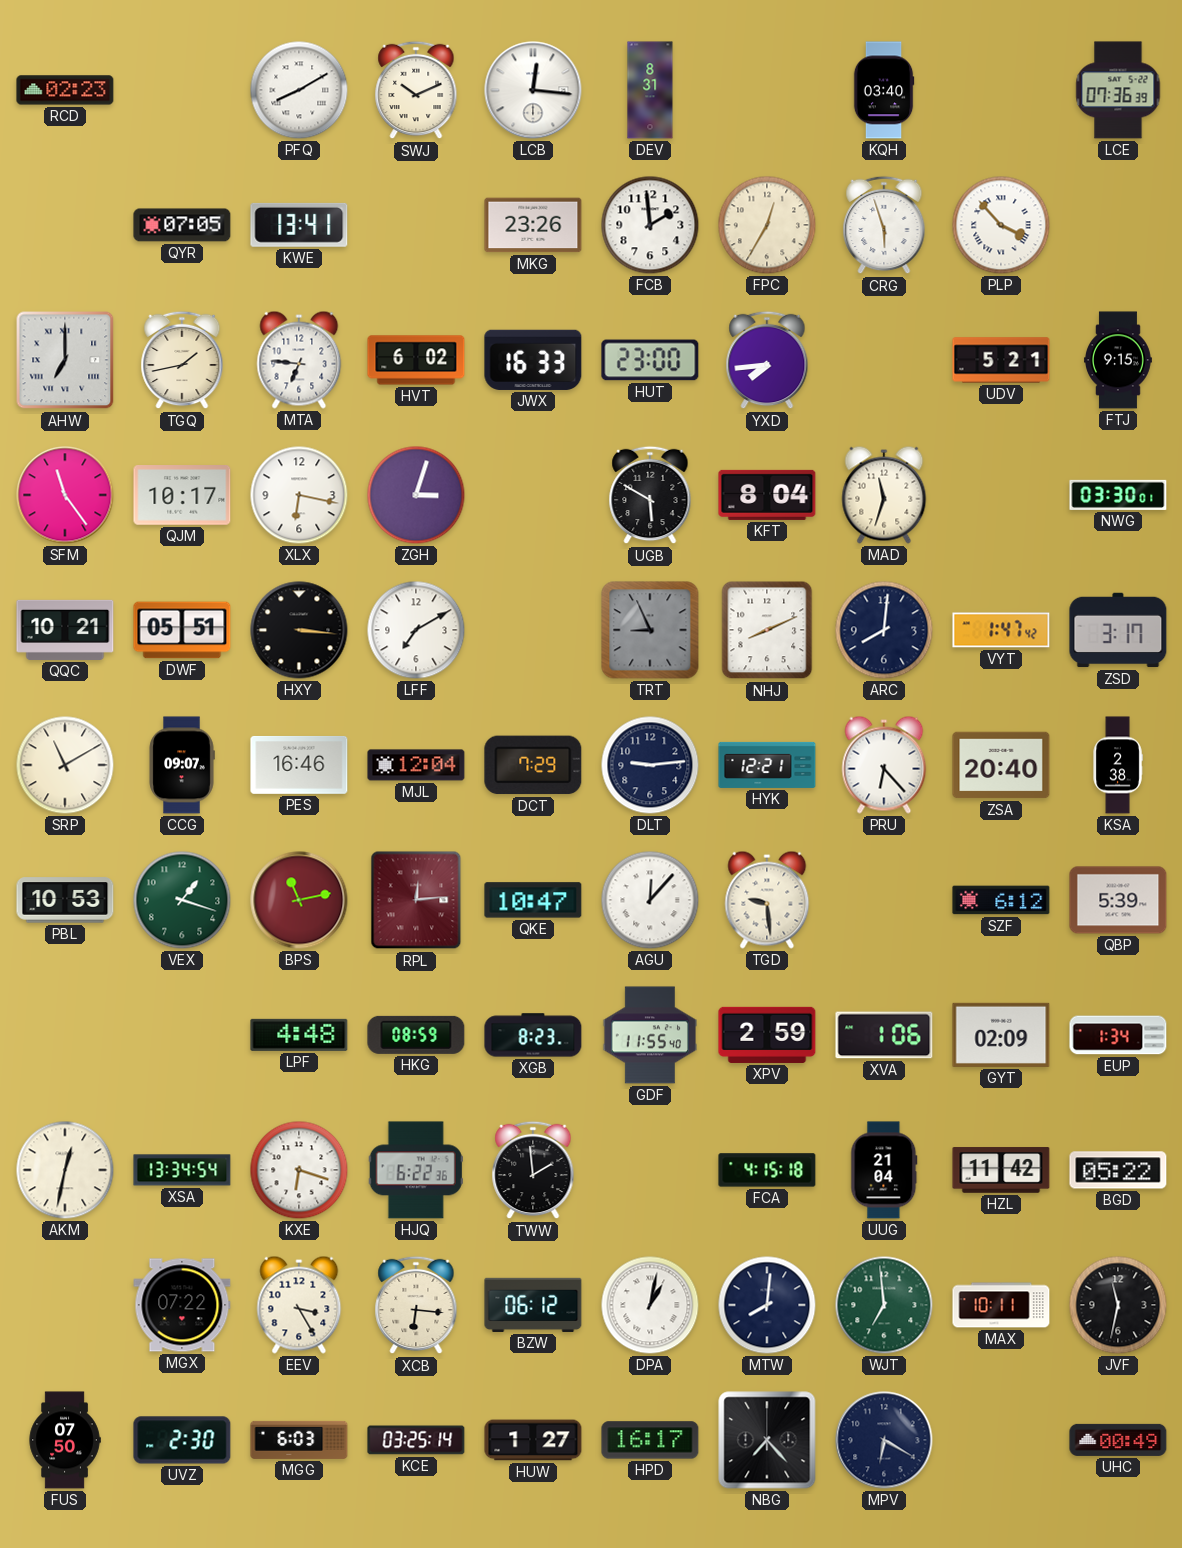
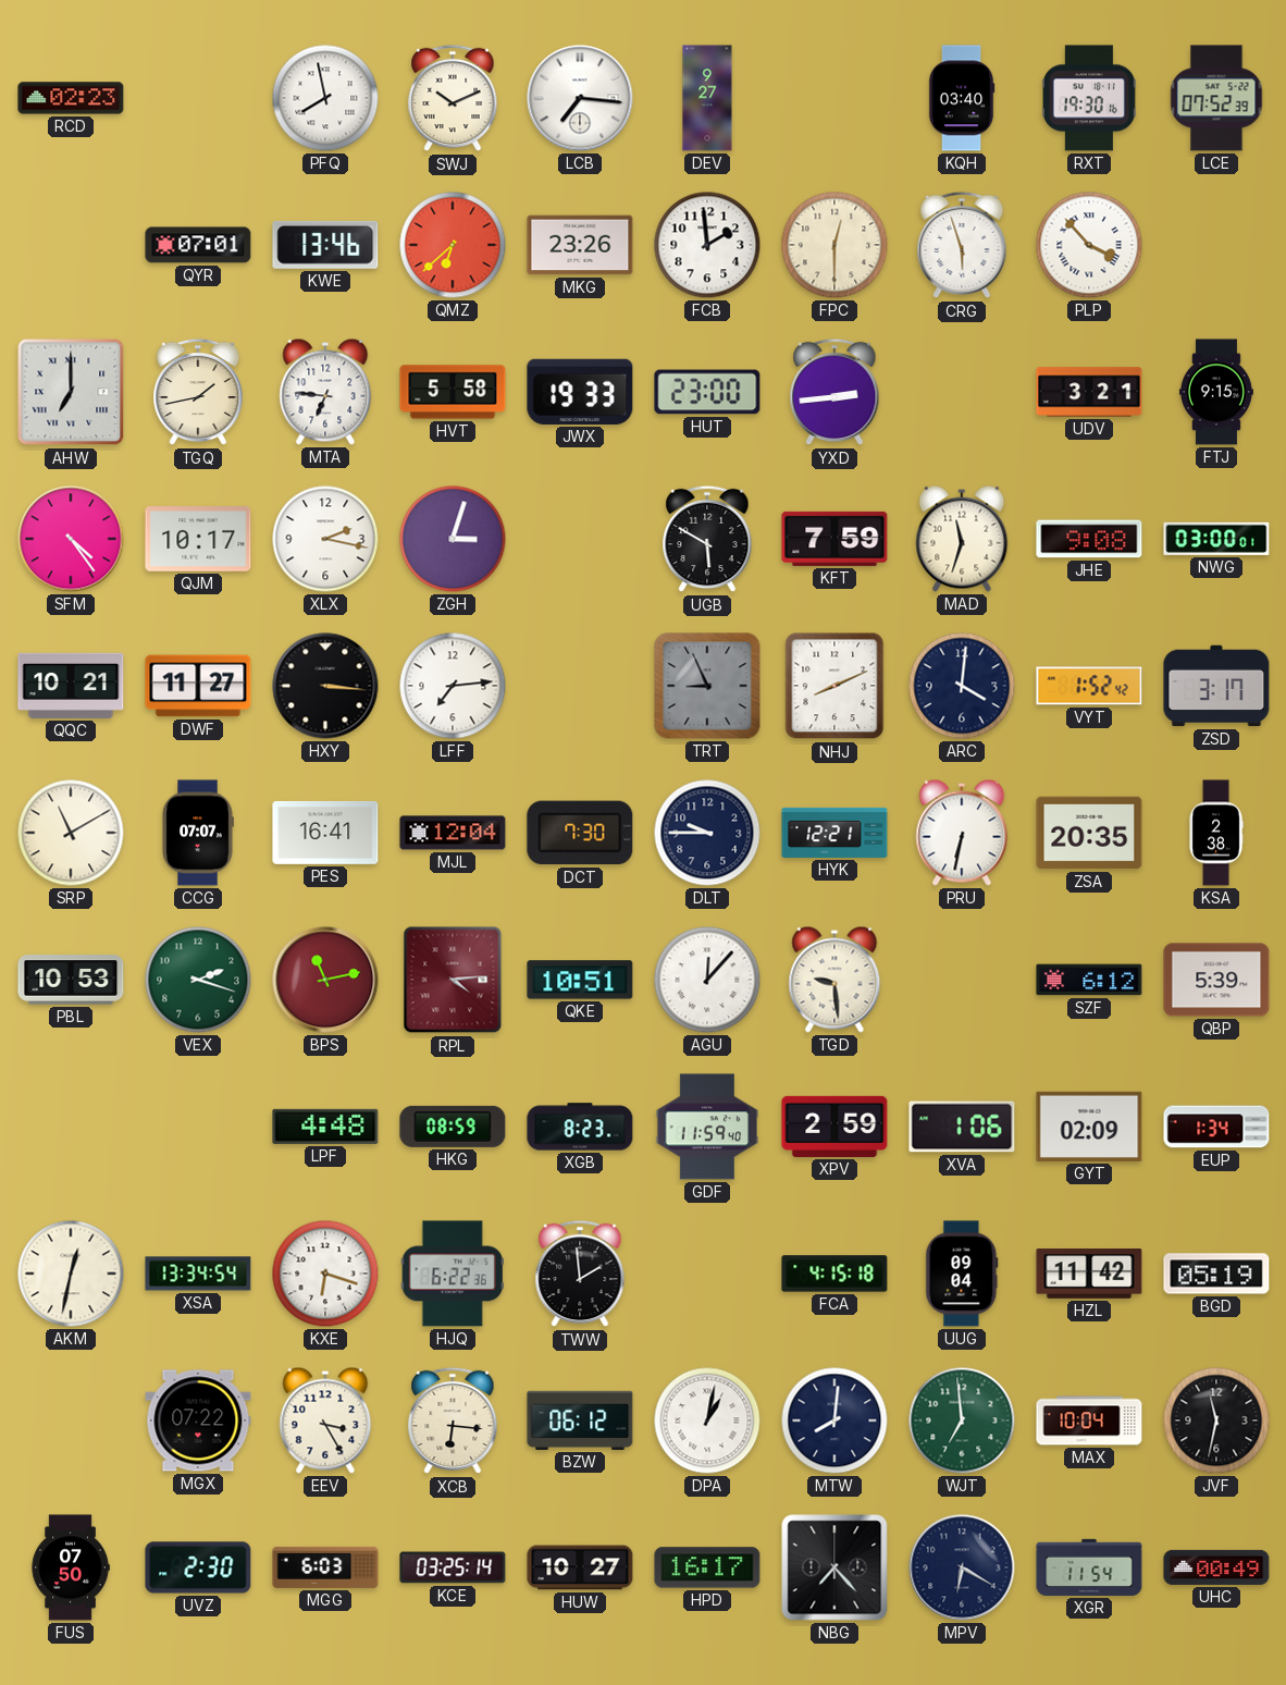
PFQ: 8:10 -> 7:58
LCB: 12:16 -> 7:16
DEV: 8:31 -> 9:27
RXT: none -> 19:30
LCE: 07:36 -> 07:52
QYR: 07:05 -> 07:01
KWE: 13:41 -> 13:46
QMZ: none -> 6:38
FPC: 12:35 -> 12:30
HVT: 6:02 -> 5:58
JWX: 16:33 -> 19:33
YXD: 7:44 -> 2:44
UDV: 5:21 -> 3:21
SFM: 11:24 -> 4:24
XLX: 6:17 -> 2:17
KFT: 8:04 -> 7:59
JHE: none -> 9:08
NWG: 03:30 -> 03:00
DWF: 05:51 -> 11:27
LFF: 7:10 -> 7:14
ARC: 8:01 -> 4:01
VYT: 1:47 -> 1:52
CCG: 09:07 -> 07:07
PES: 16:46 -> 16:41
DCT: 7:29 -> 7:30
DLT: 9:14 -> 9:45
PRU: 6:23 -> 6:32
ZSA: 20:40 -> 20:35
VEX: 1:18 -> 2:18
RPL: 12:14 -> 4:14
QKE: 10:47 -> 10:51
GDF: 11:55 -> 11:59
UUG: 21:04 -> 09:04
BGD: 05:22 -> 05:19
MAX: 10:11 -> 10:04
HUW: 1:27 -> 10:27
XGR: none -> 11:54
